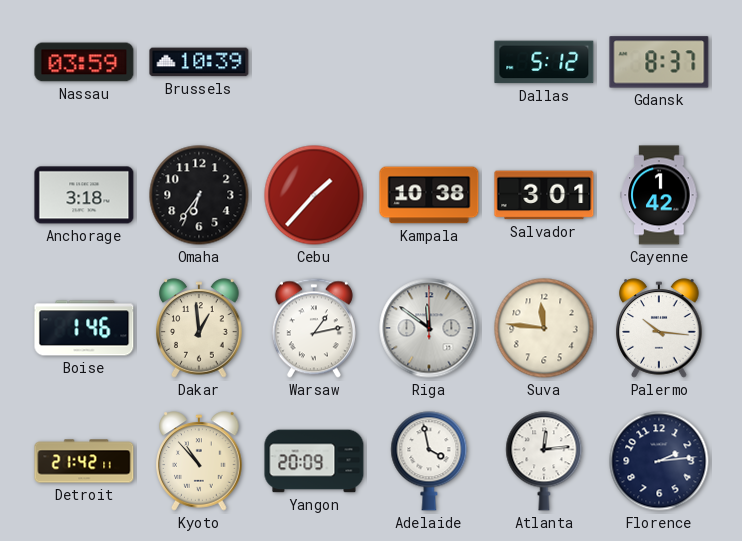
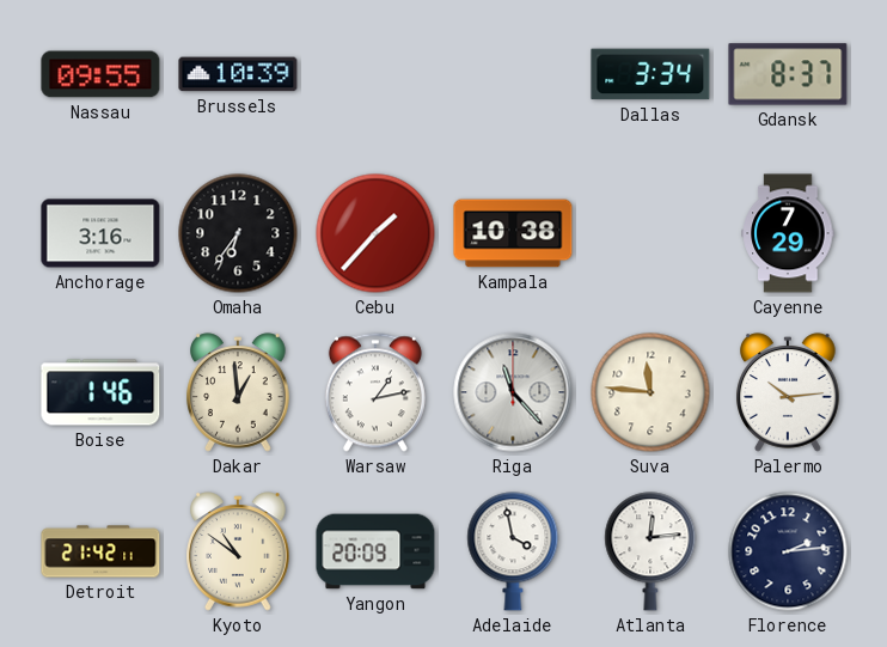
Nassau: 03:59 -> 09:55
Dallas: 5:12 -> 3:34
Anchorage: 3:18 -> 3:16
Salvador: 3:01 -> none
Cayenne: 1:42 -> 7:29
Riga: 11:51 -> 11:23
Palermo: 10:16 -> 10:14
Kyoto: 10:53 -> 10:51
